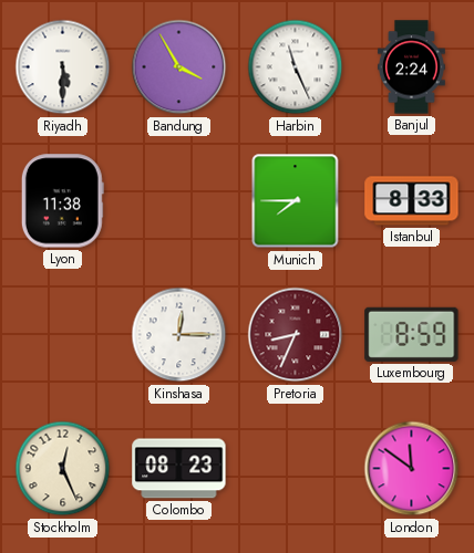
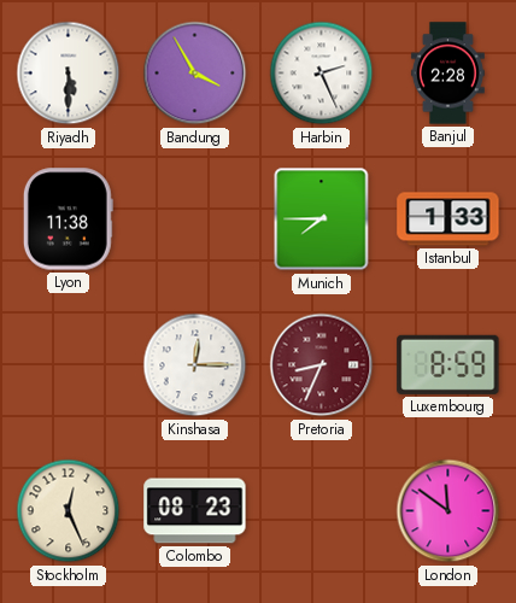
Harbin: 11:26 -> 2:26
Banjul: 2:24 -> 2:28
Istanbul: 8:33 -> 1:33
